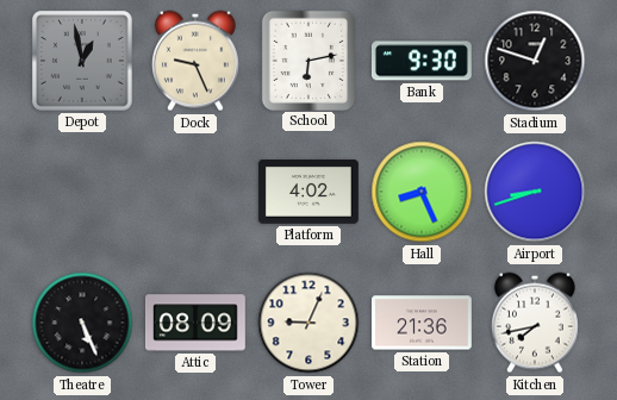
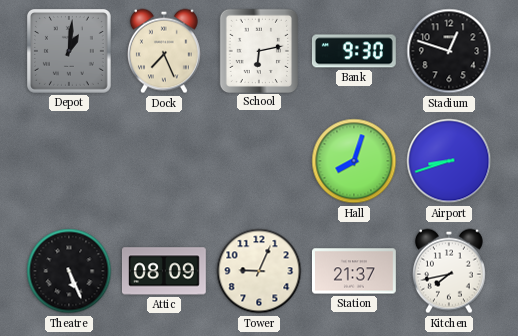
Depot: 12:58 -> 1:01
Dock: 9:26 -> 7:26
Platform: 4:02 -> none
Hall: 8:26 -> 8:03
Station: 21:36 -> 21:37
